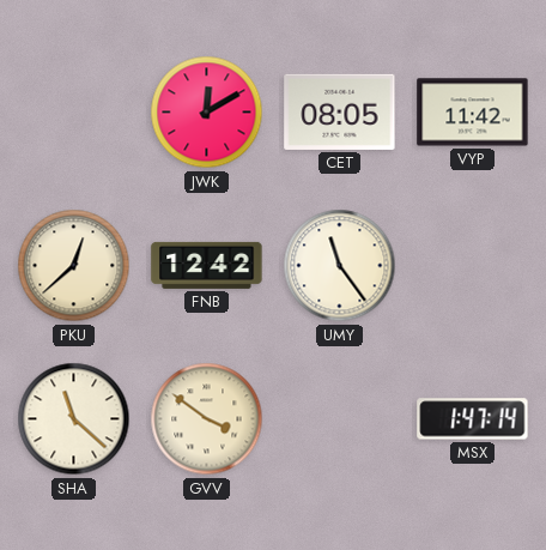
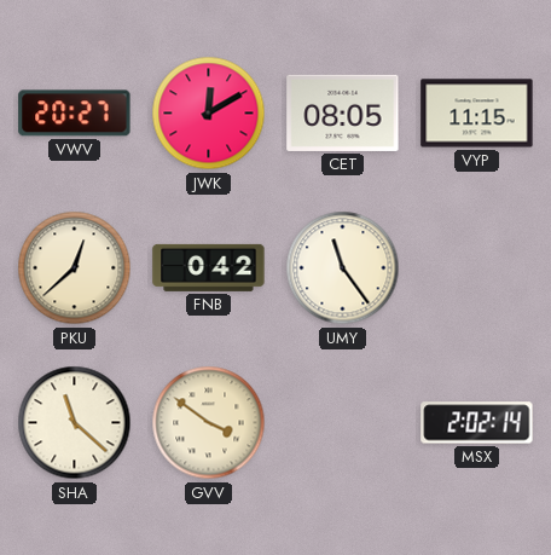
VWV: none -> 20:27
VYP: 11:42 -> 11:15
FNB: 12:42 -> 0:42
MSX: 1:47 -> 2:02
